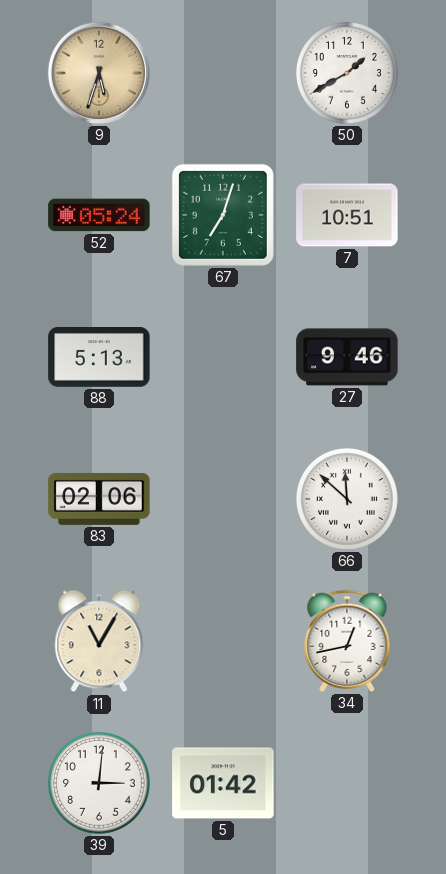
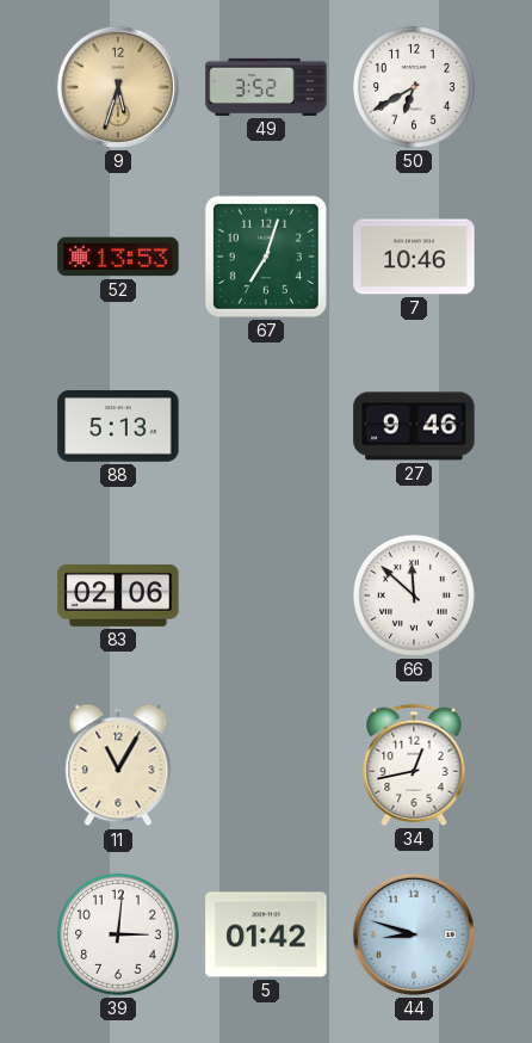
49: none -> 3:52
50: 1:40 -> 6:40
52: 05:24 -> 13:53
7: 10:51 -> 10:46
44: none -> 8:48
